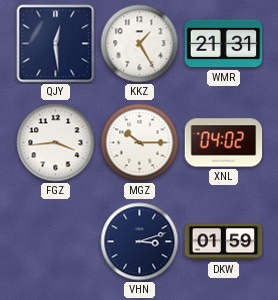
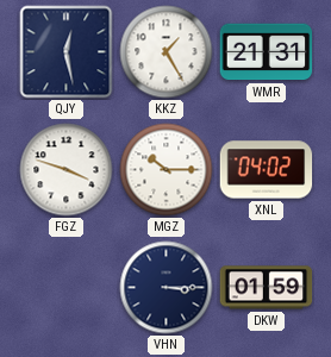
QJY: 12:29 -> 12:28
FGZ: 3:44 -> 3:48
VHN: 3:12 -> 3:15
